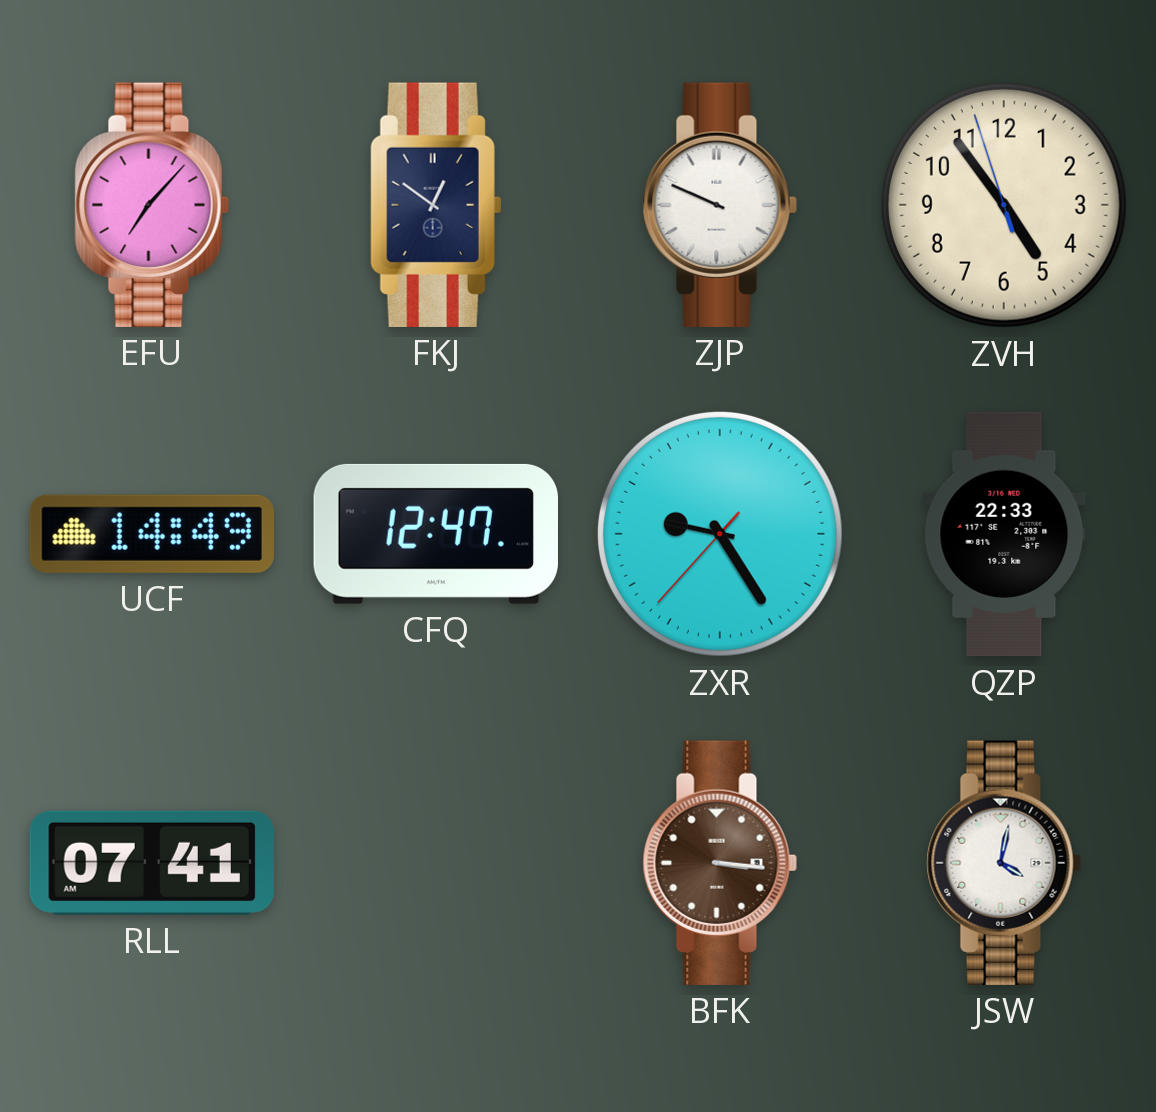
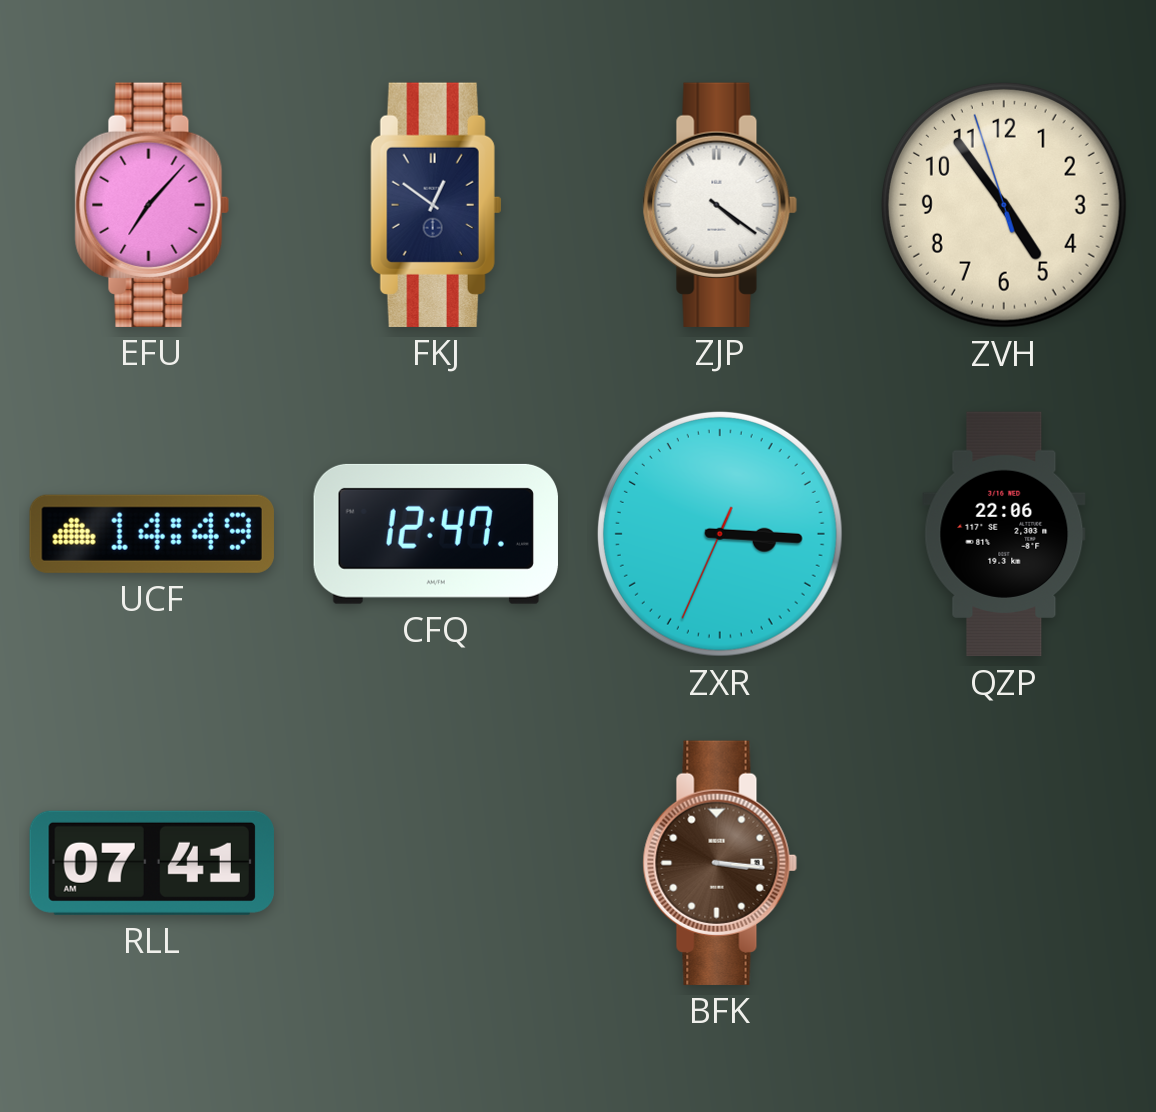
ZJP: 9:49 -> 4:21
ZXR: 9:24 -> 3:15
QZP: 22:33 -> 22:06
JSW: 4:02 -> none
